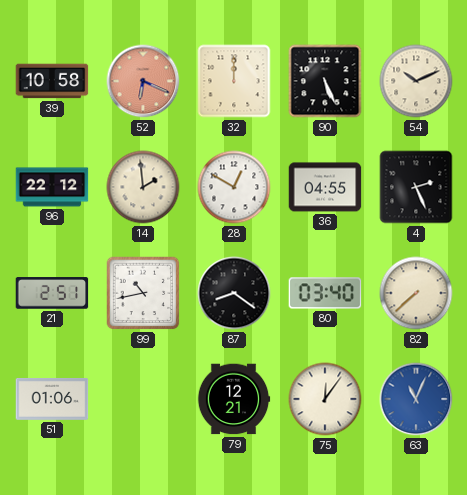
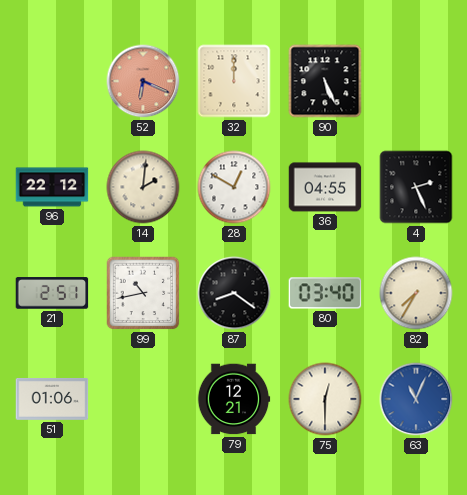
39: 10:58 -> none
54: 10:11 -> none
14: 1:59 -> 2:01
82: 7:38 -> 7:35
75: 12:06 -> 12:30
